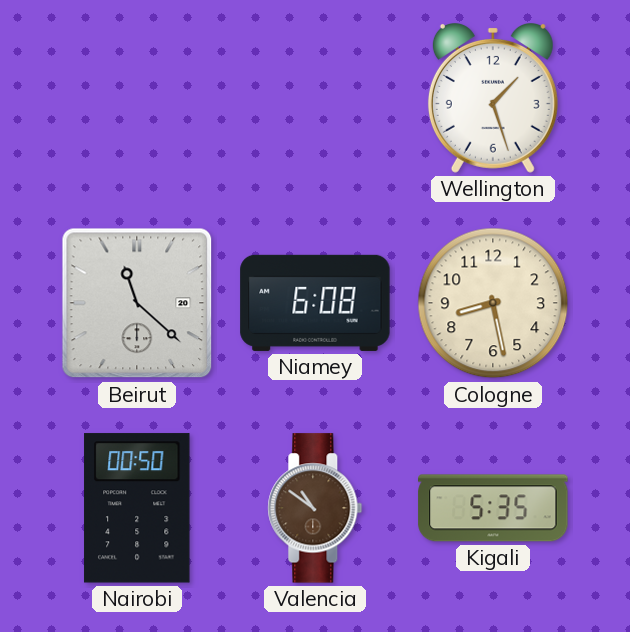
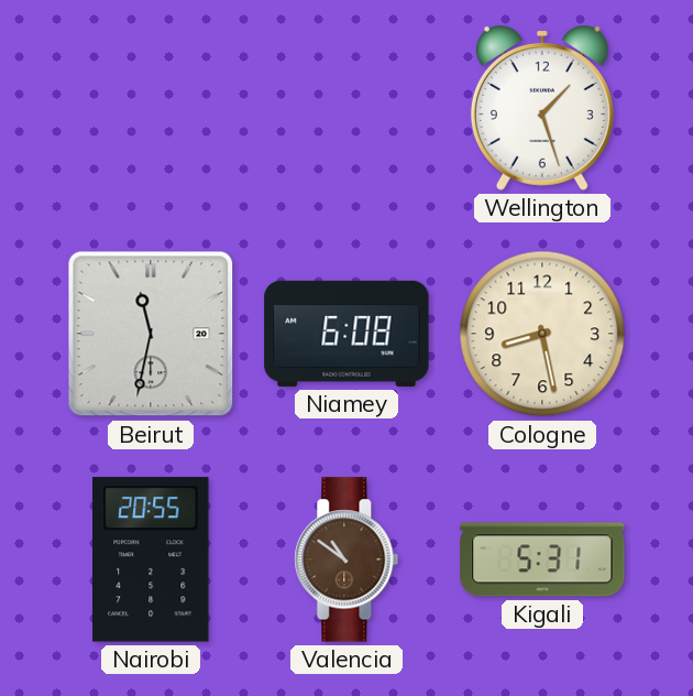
Beirut: 11:22 -> 11:32
Nairobi: 00:50 -> 20:55
Kigali: 5:35 -> 5:31
